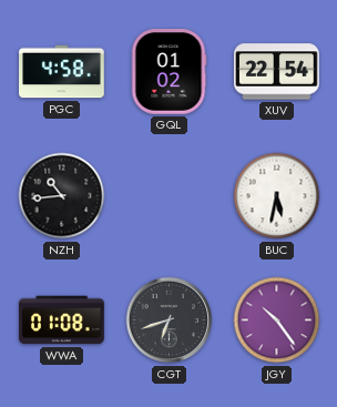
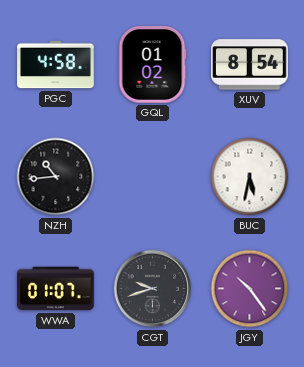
XUV: 22:54 -> 8:54
WWA: 01:08 -> 01:07
CGT: 6:42 -> 9:42
